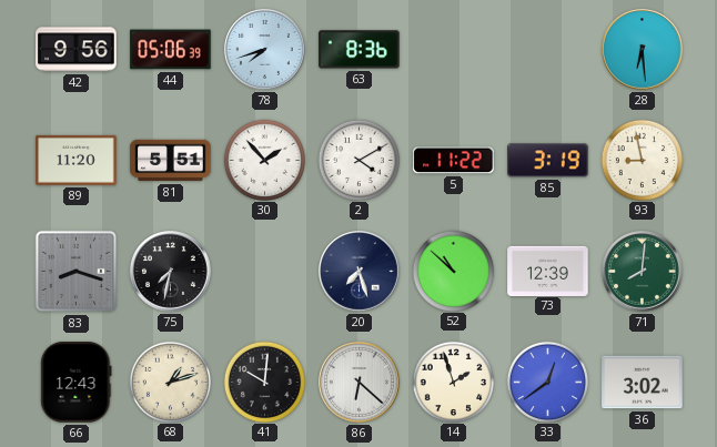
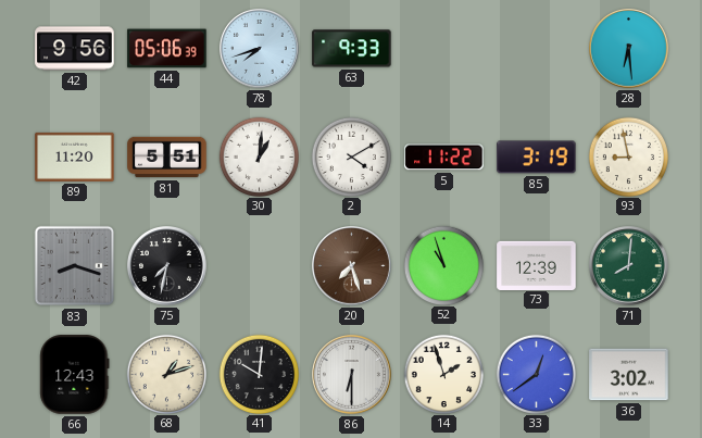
63: 8:36 -> 9:33
30: 1:53 -> 1:01
20 dial: navy -> brown
52: 10:52 -> 10:57
86: 6:22 -> 6:30
